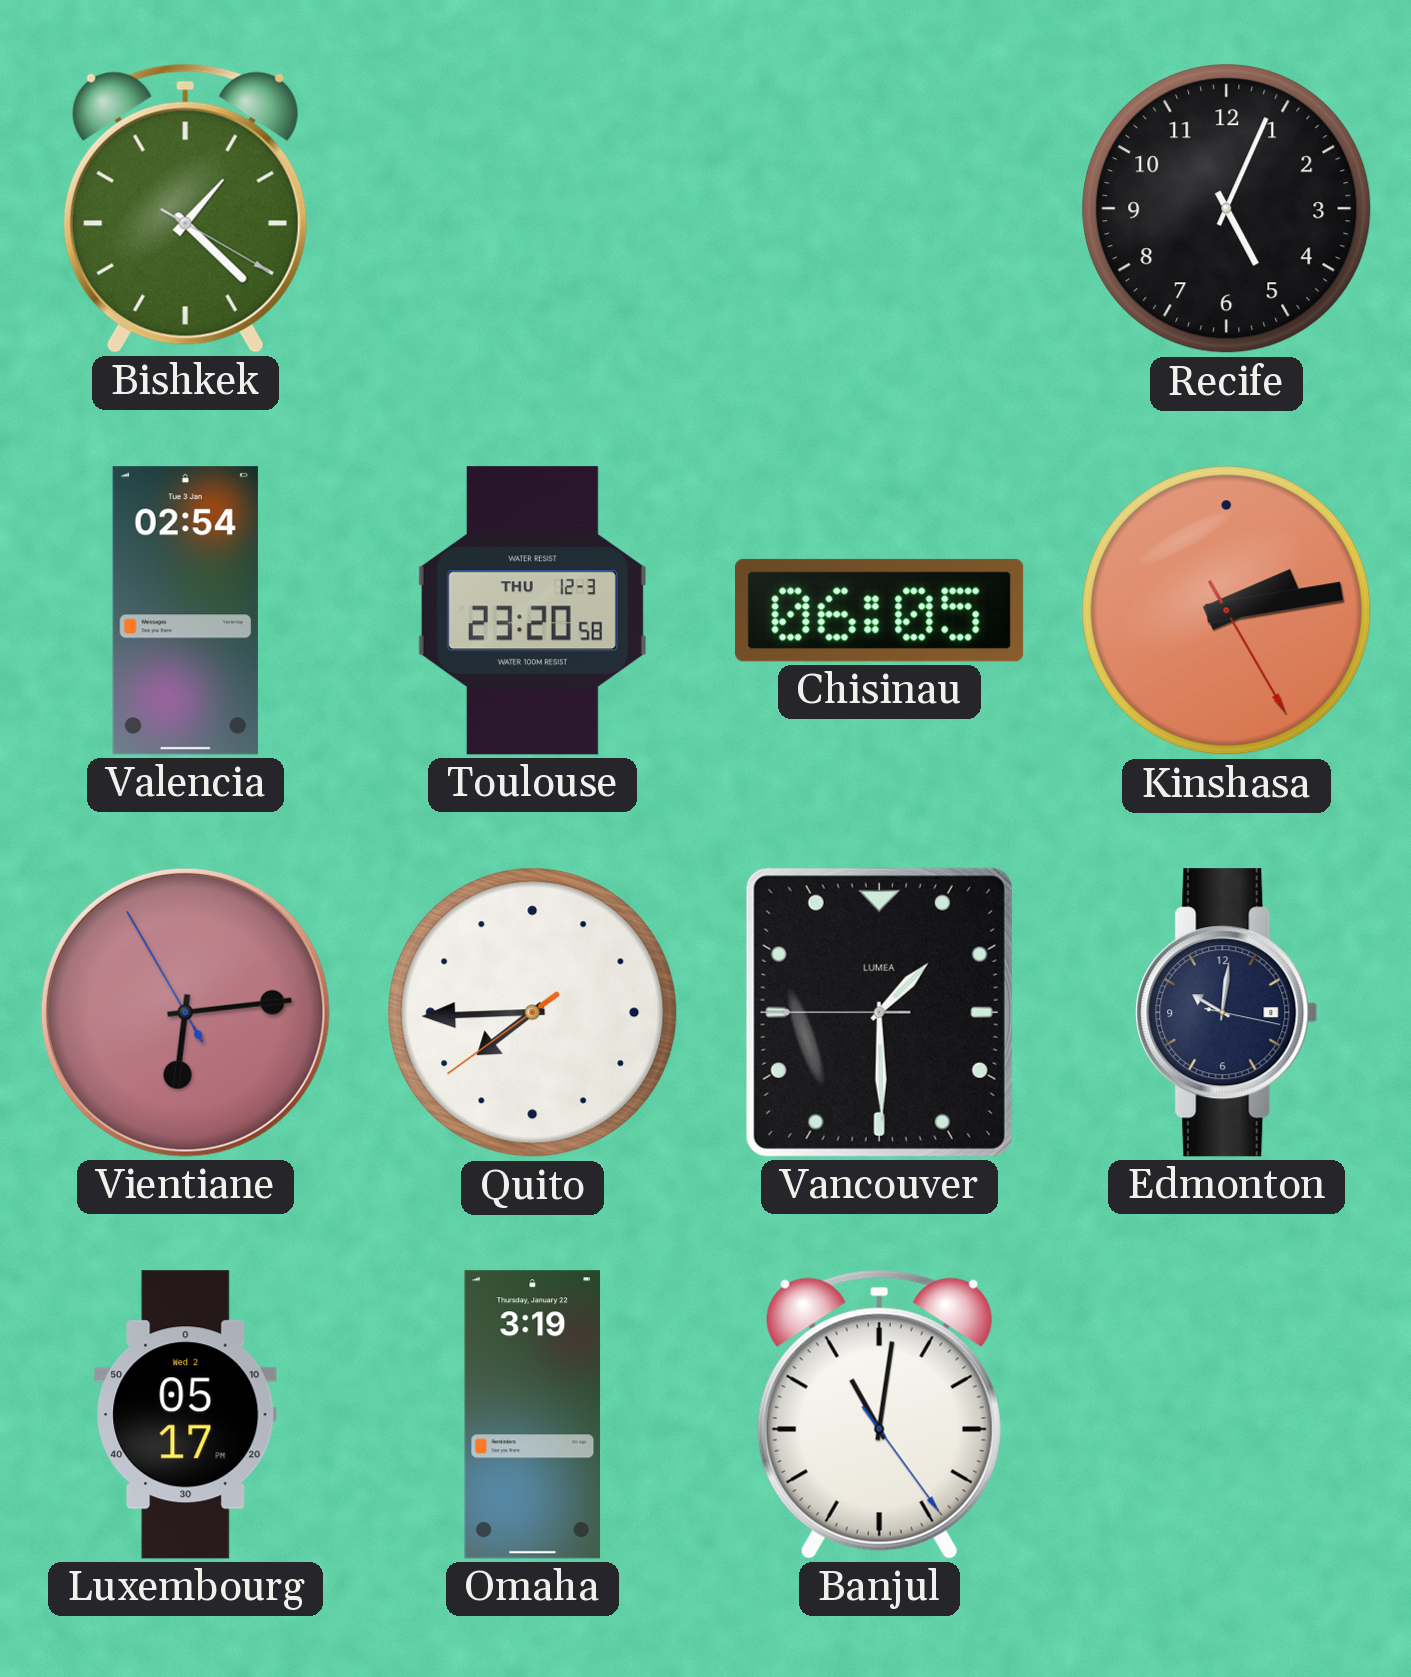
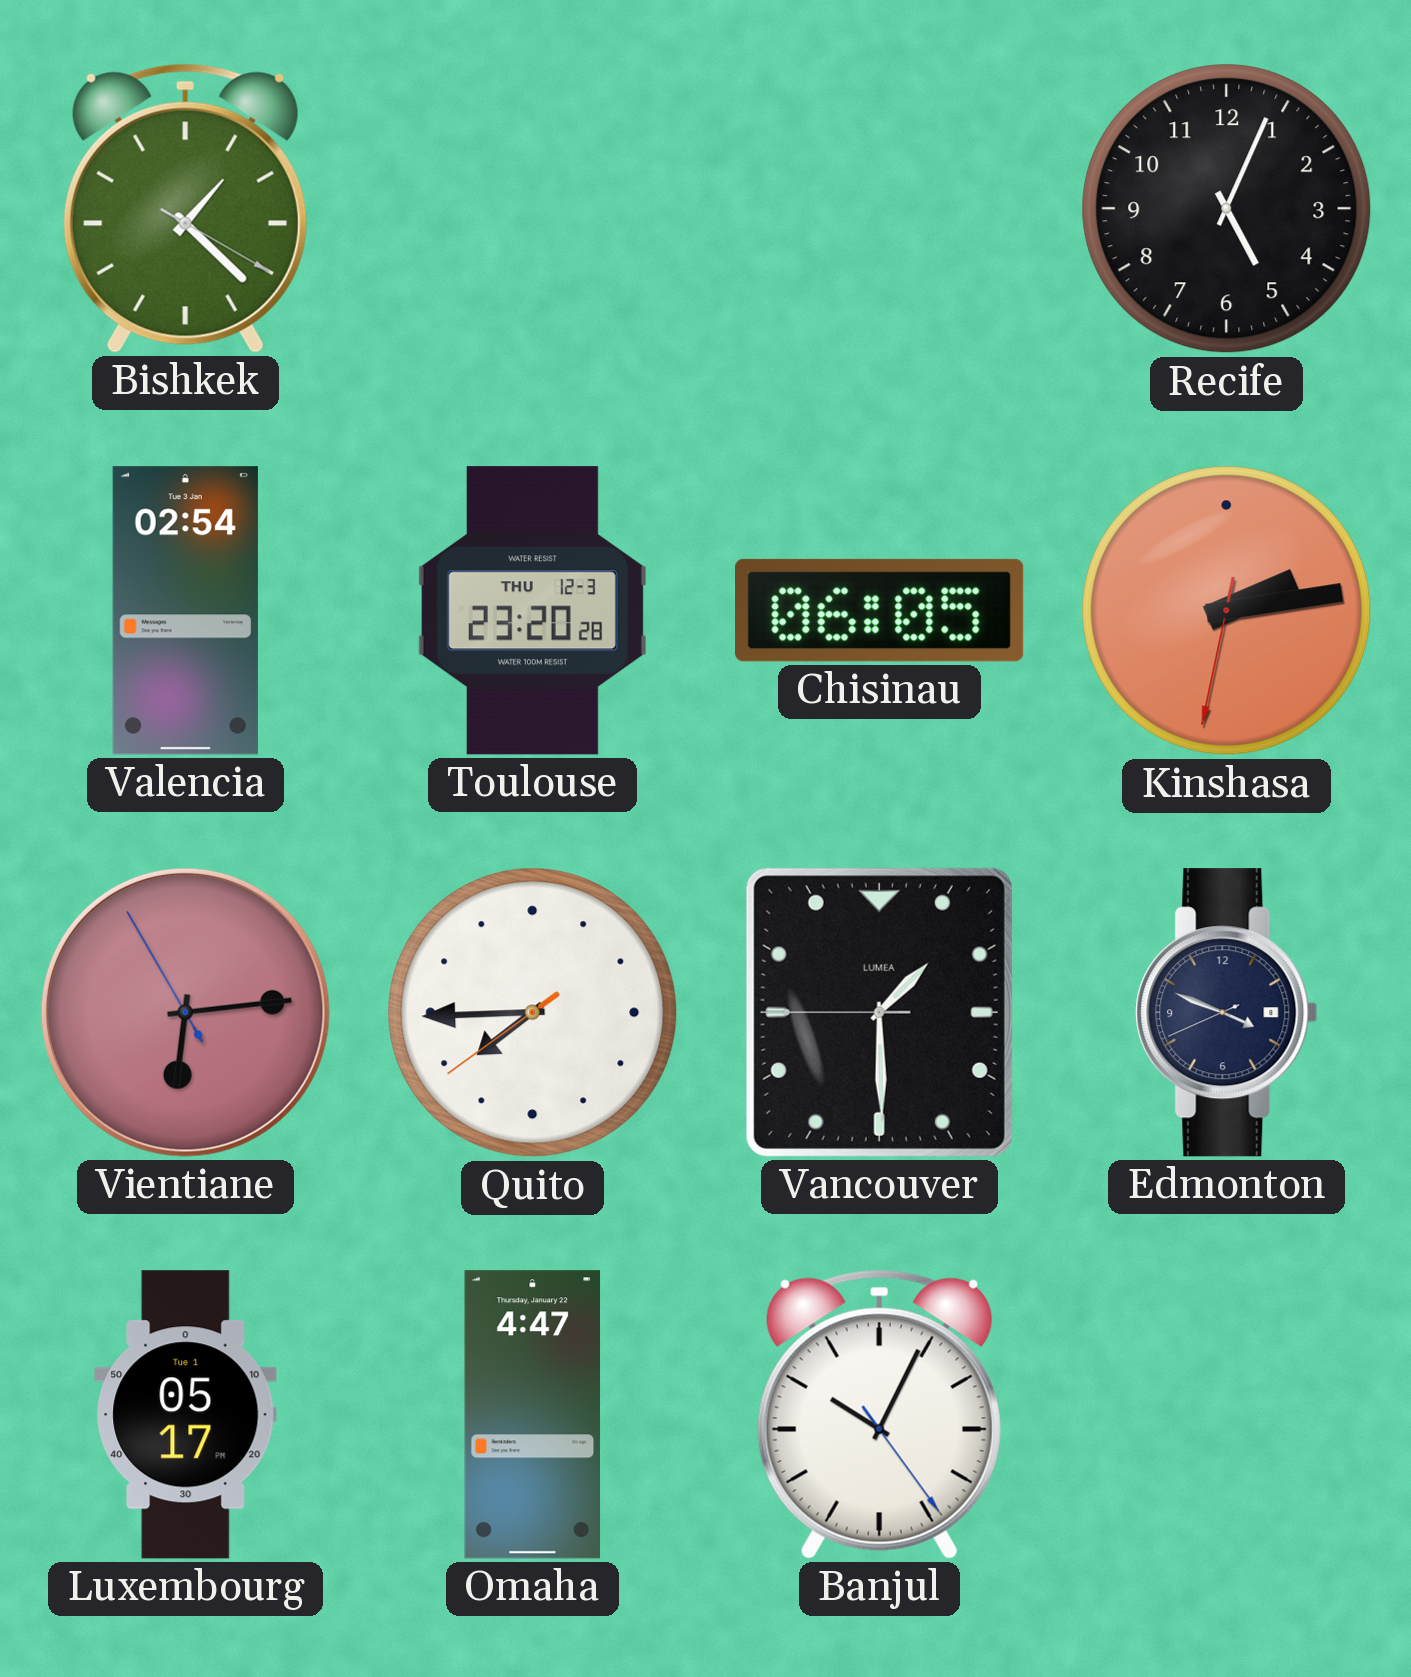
Toulouse: 23:20:58 -> 23:20:28
Kinshasa: 2:13:25 -> 2:13:32
Edmonton: 10:01 -> 3:48
Luxembourg date: Wed 2 -> Tue 1
Omaha: 3:19 -> 4:47
Banjul: 11:01 -> 10:04
